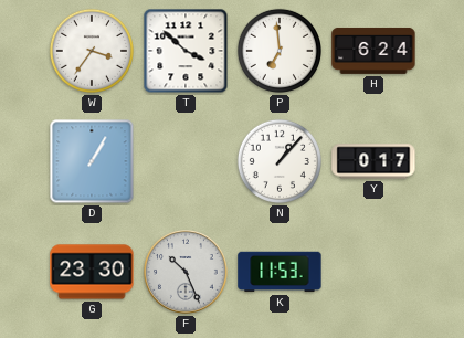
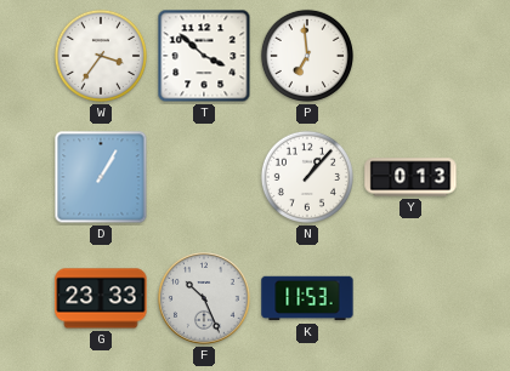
H: 6:24 -> none
Y: 0:17 -> 0:13
G: 23:30 -> 23:33
